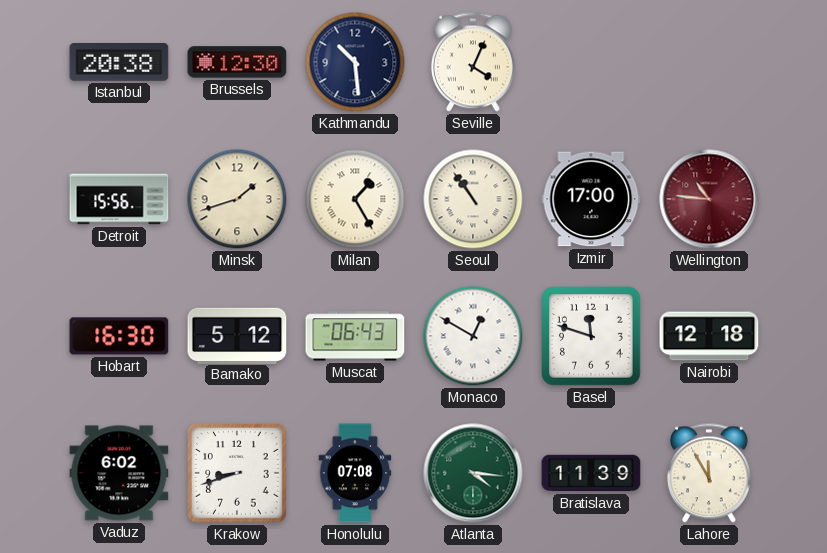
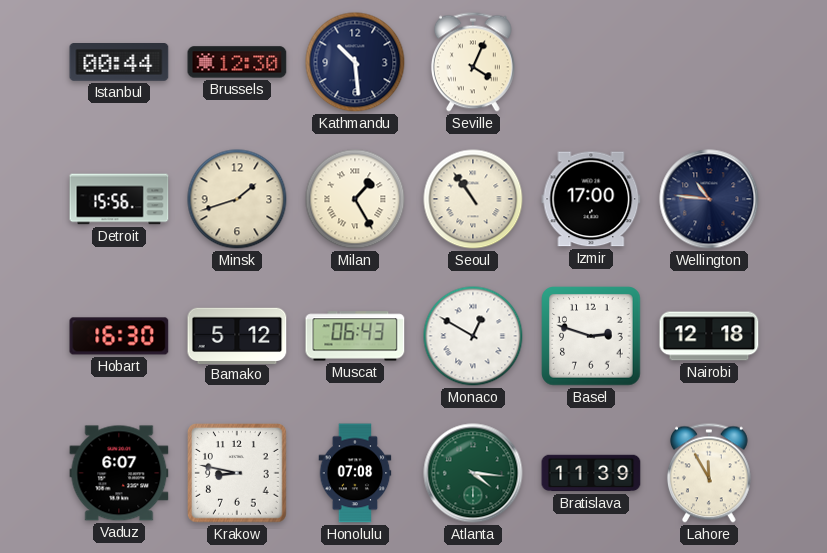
Istanbul: 20:38 -> 00:44
Wellington dial: burgundy -> navy
Basel: 11:48 -> 2:48
Vaduz: 6:02 -> 6:07
Krakow: 8:42 -> 8:47
